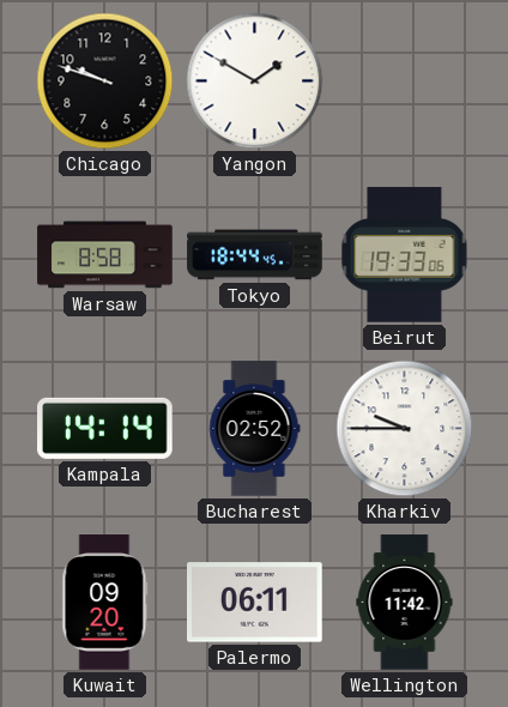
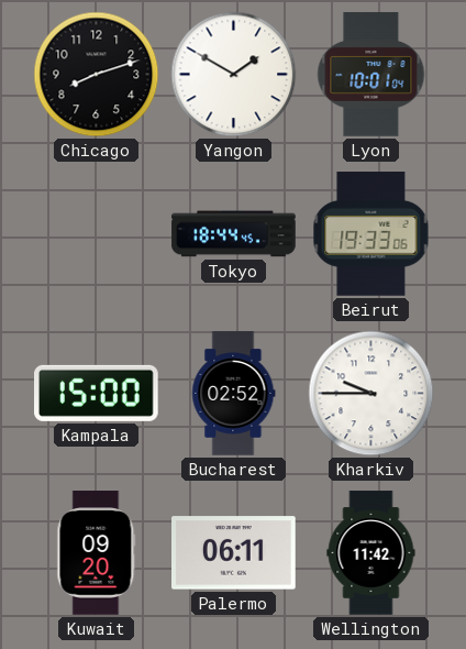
Chicago: 9:48 -> 8:12
Lyon: none -> 10:01
Warsaw: 8:58 -> none
Kampala: 14:14 -> 15:00
